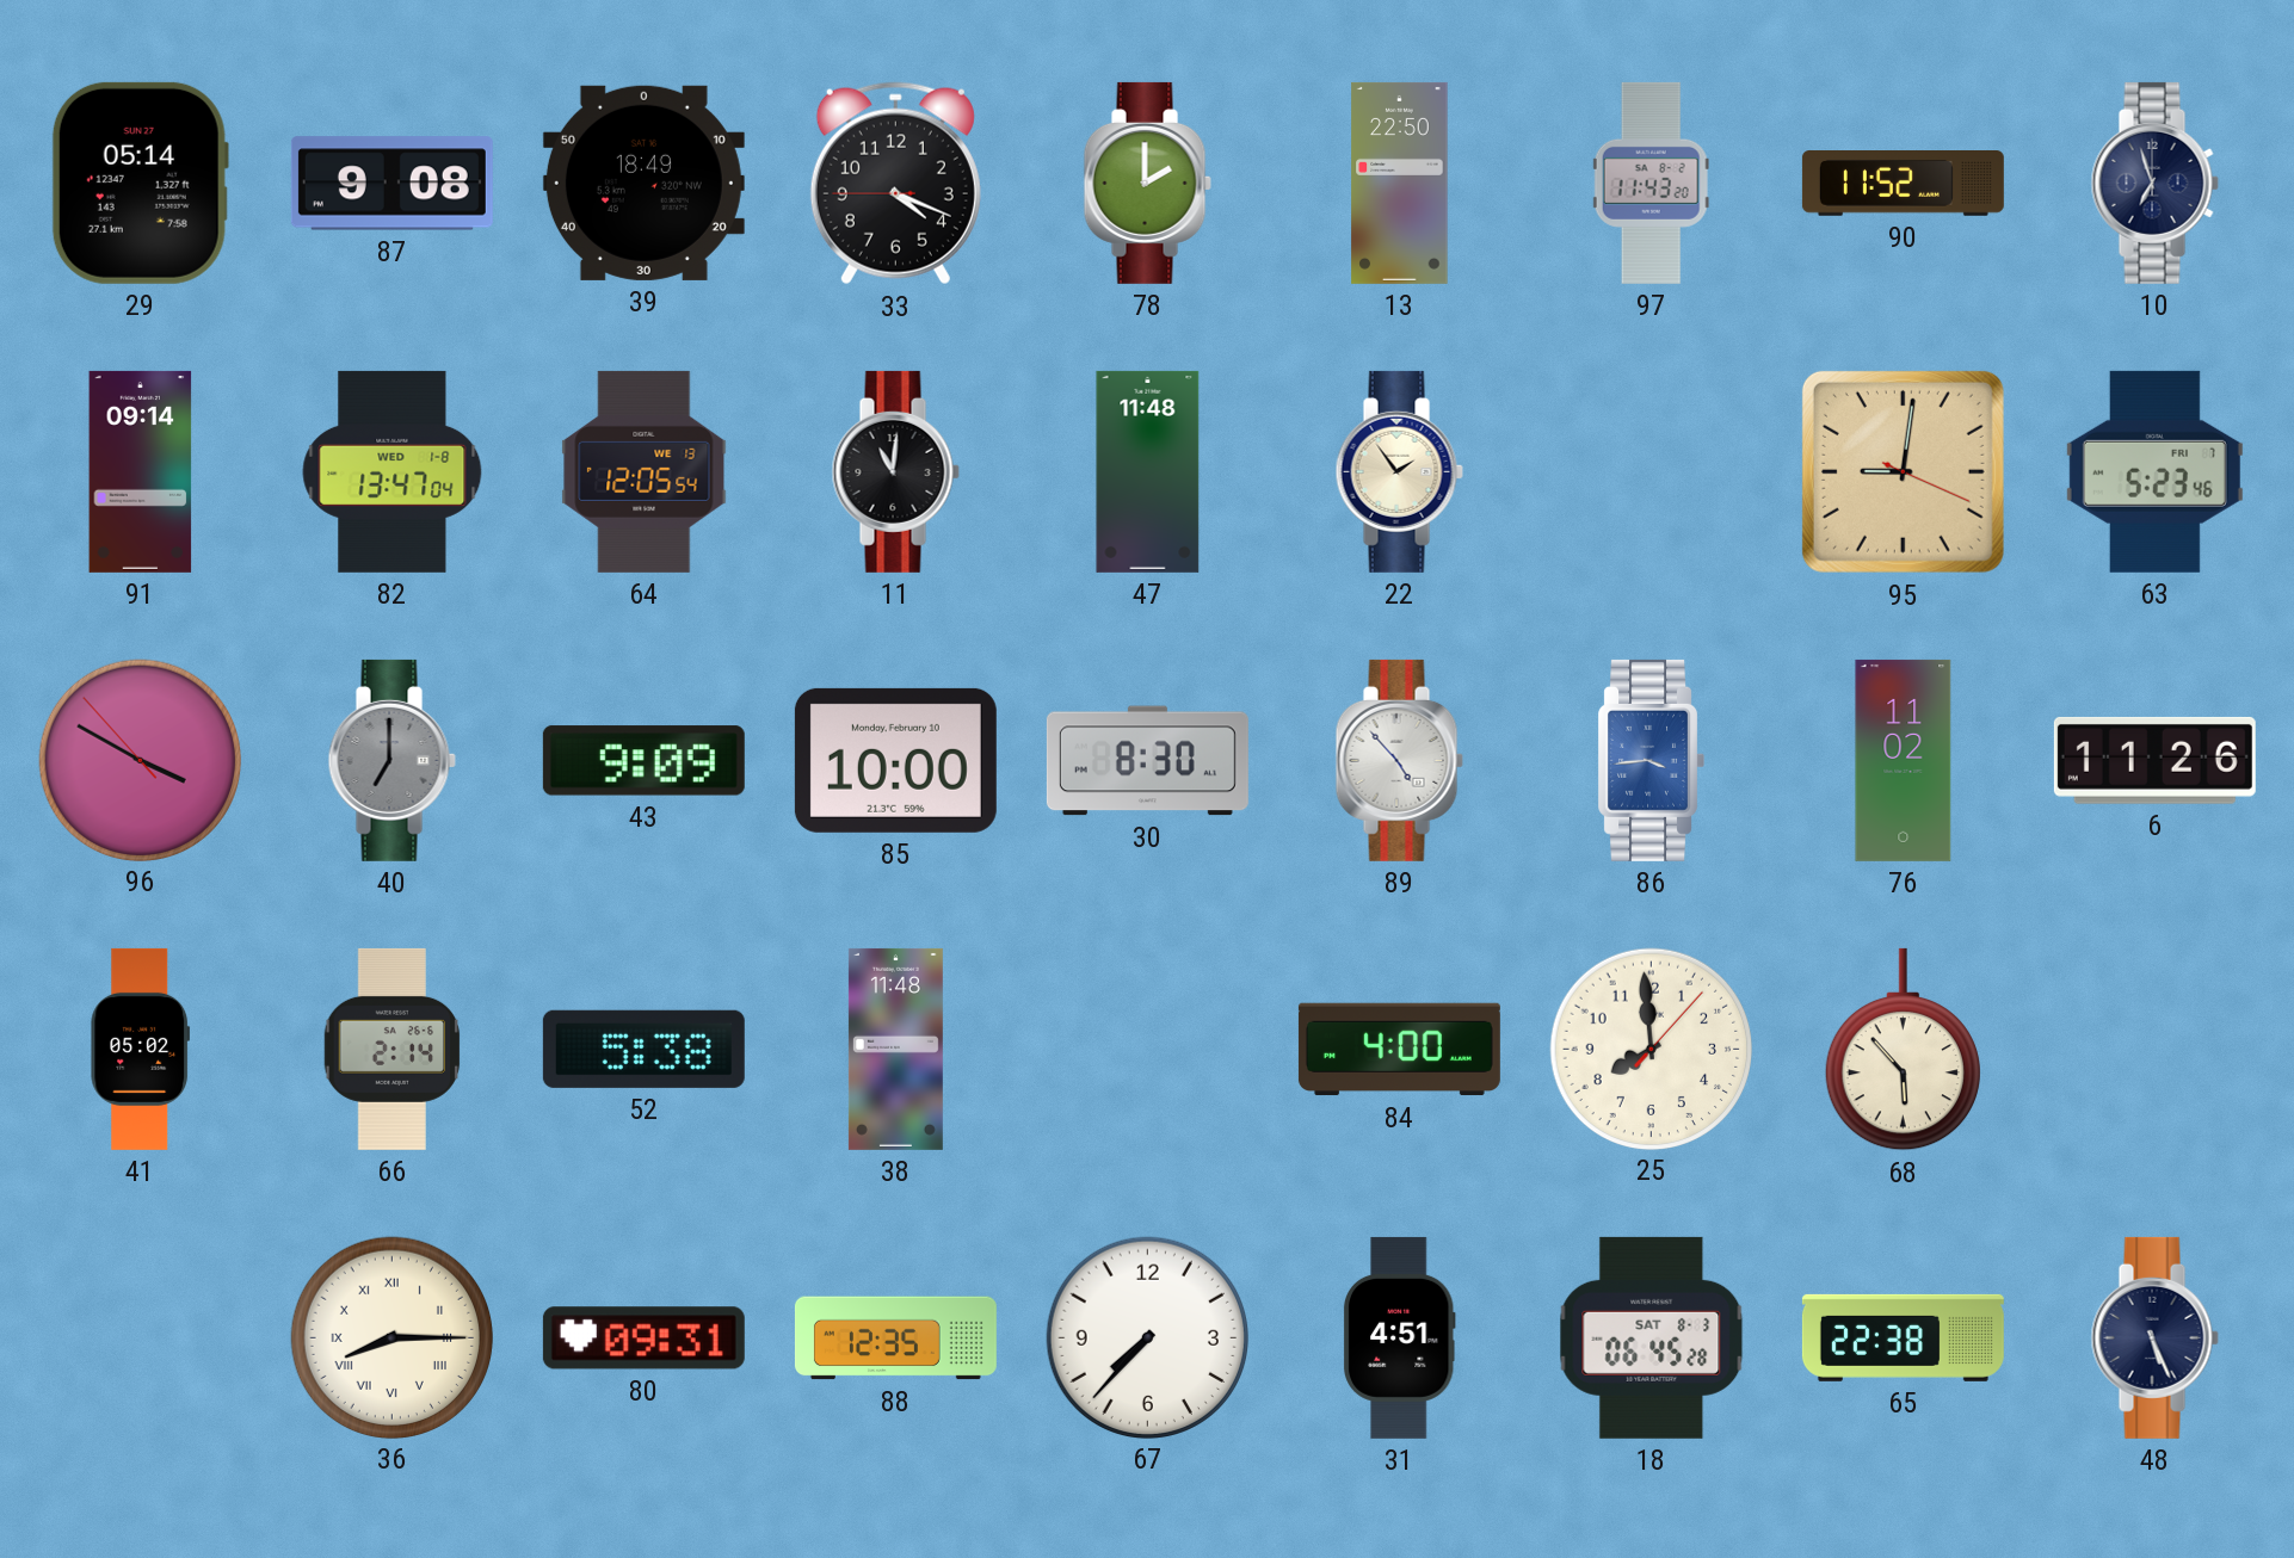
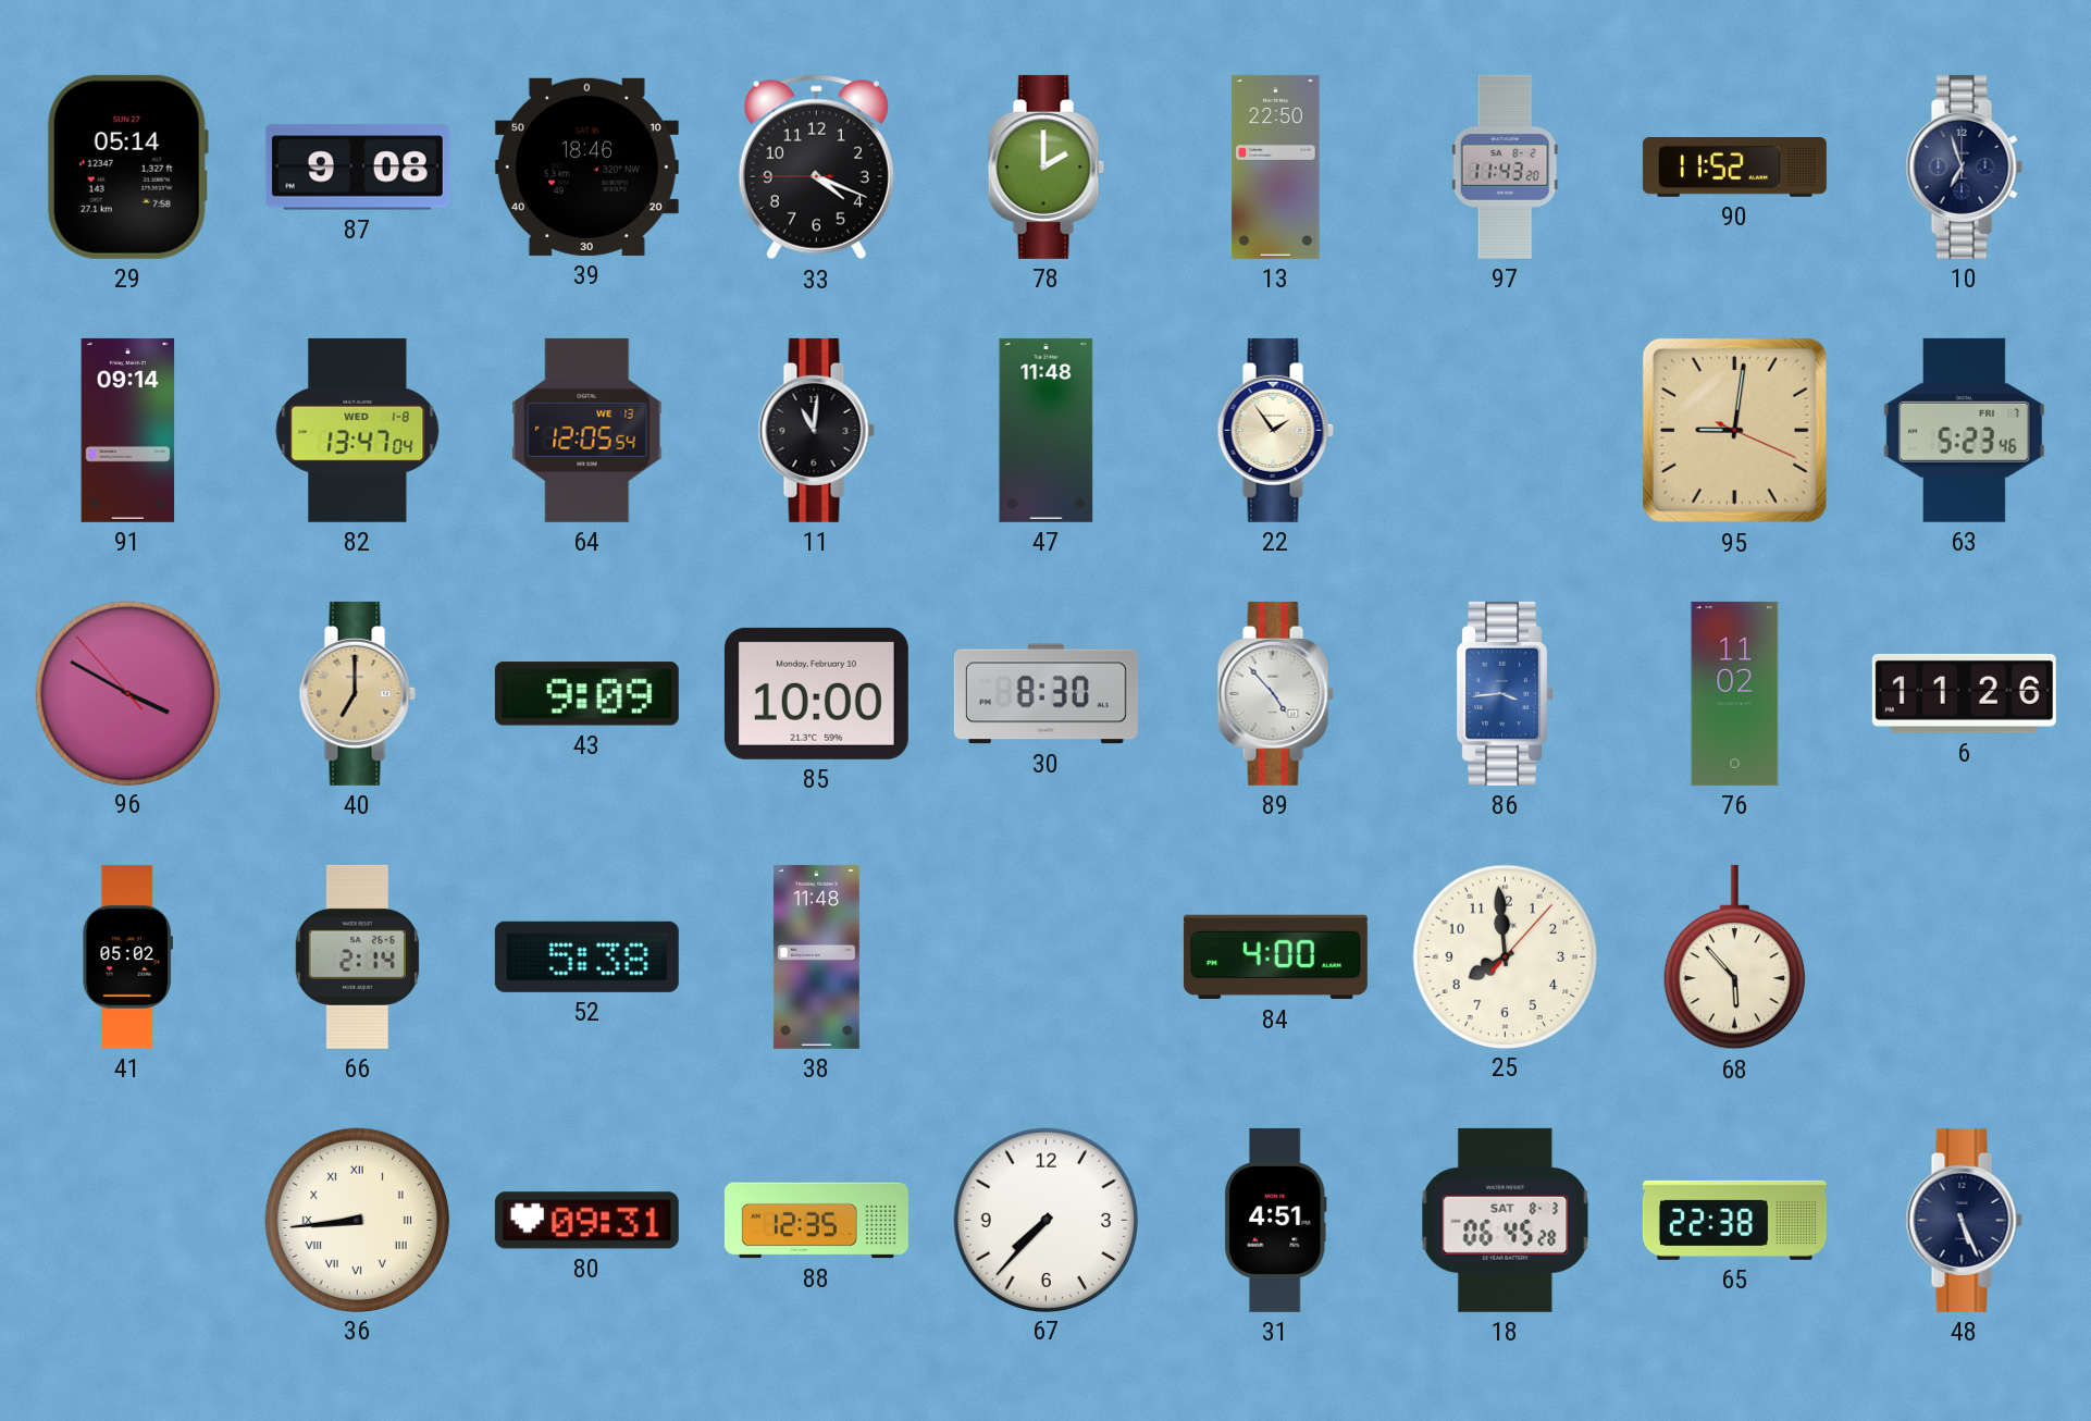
39: 18:49 -> 18:46
40 dial: grey -> champagne
36: 8:15 -> 8:44
